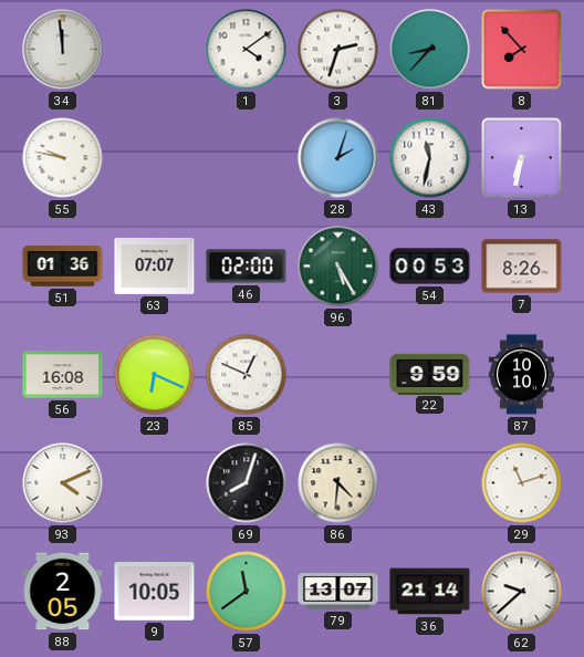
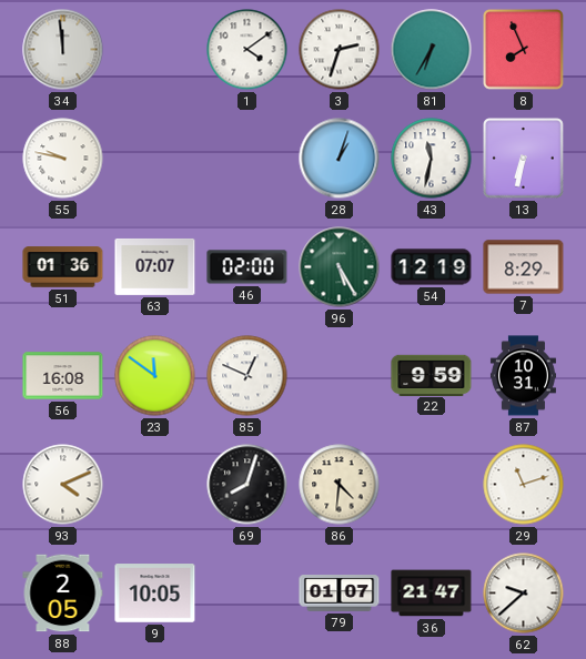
81: 8:37 -> 6:35
8: 7:53 -> 7:56
28: 2:03 -> 1:03
54: 00:53 -> 12:19
7: 8:26 -> 8:29
23: 6:19 -> 11:51
87: 10:10 -> 10:31
57: 11:39 -> none
79: 13:07 -> 01:07
36: 21:14 -> 21:47
